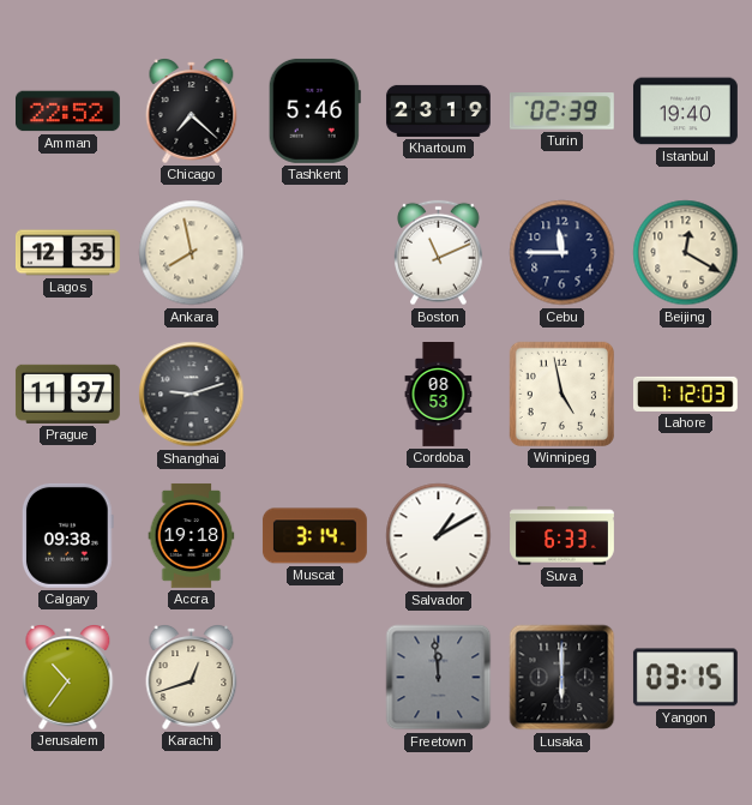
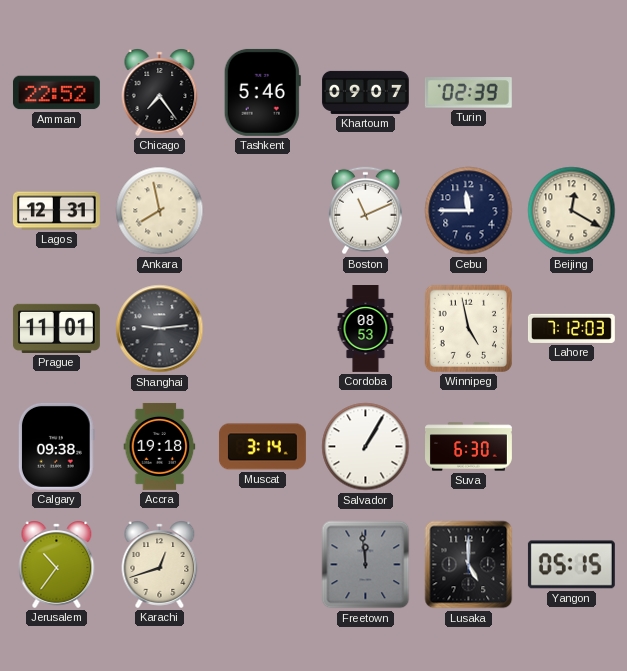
Chicago: 7:22 -> 7:24
Khartoum: 23:19 -> 09:07
Istanbul: 19:40 -> none
Lagos: 12:35 -> 12:31
Prague: 11:37 -> 11:01
Shanghai: 9:12 -> 9:14
Salvador: 1:10 -> 1:05
Suva: 6:33 -> 6:30
Lusaka: 6:00 -> 5:00
Yangon: 03:15 -> 05:15
